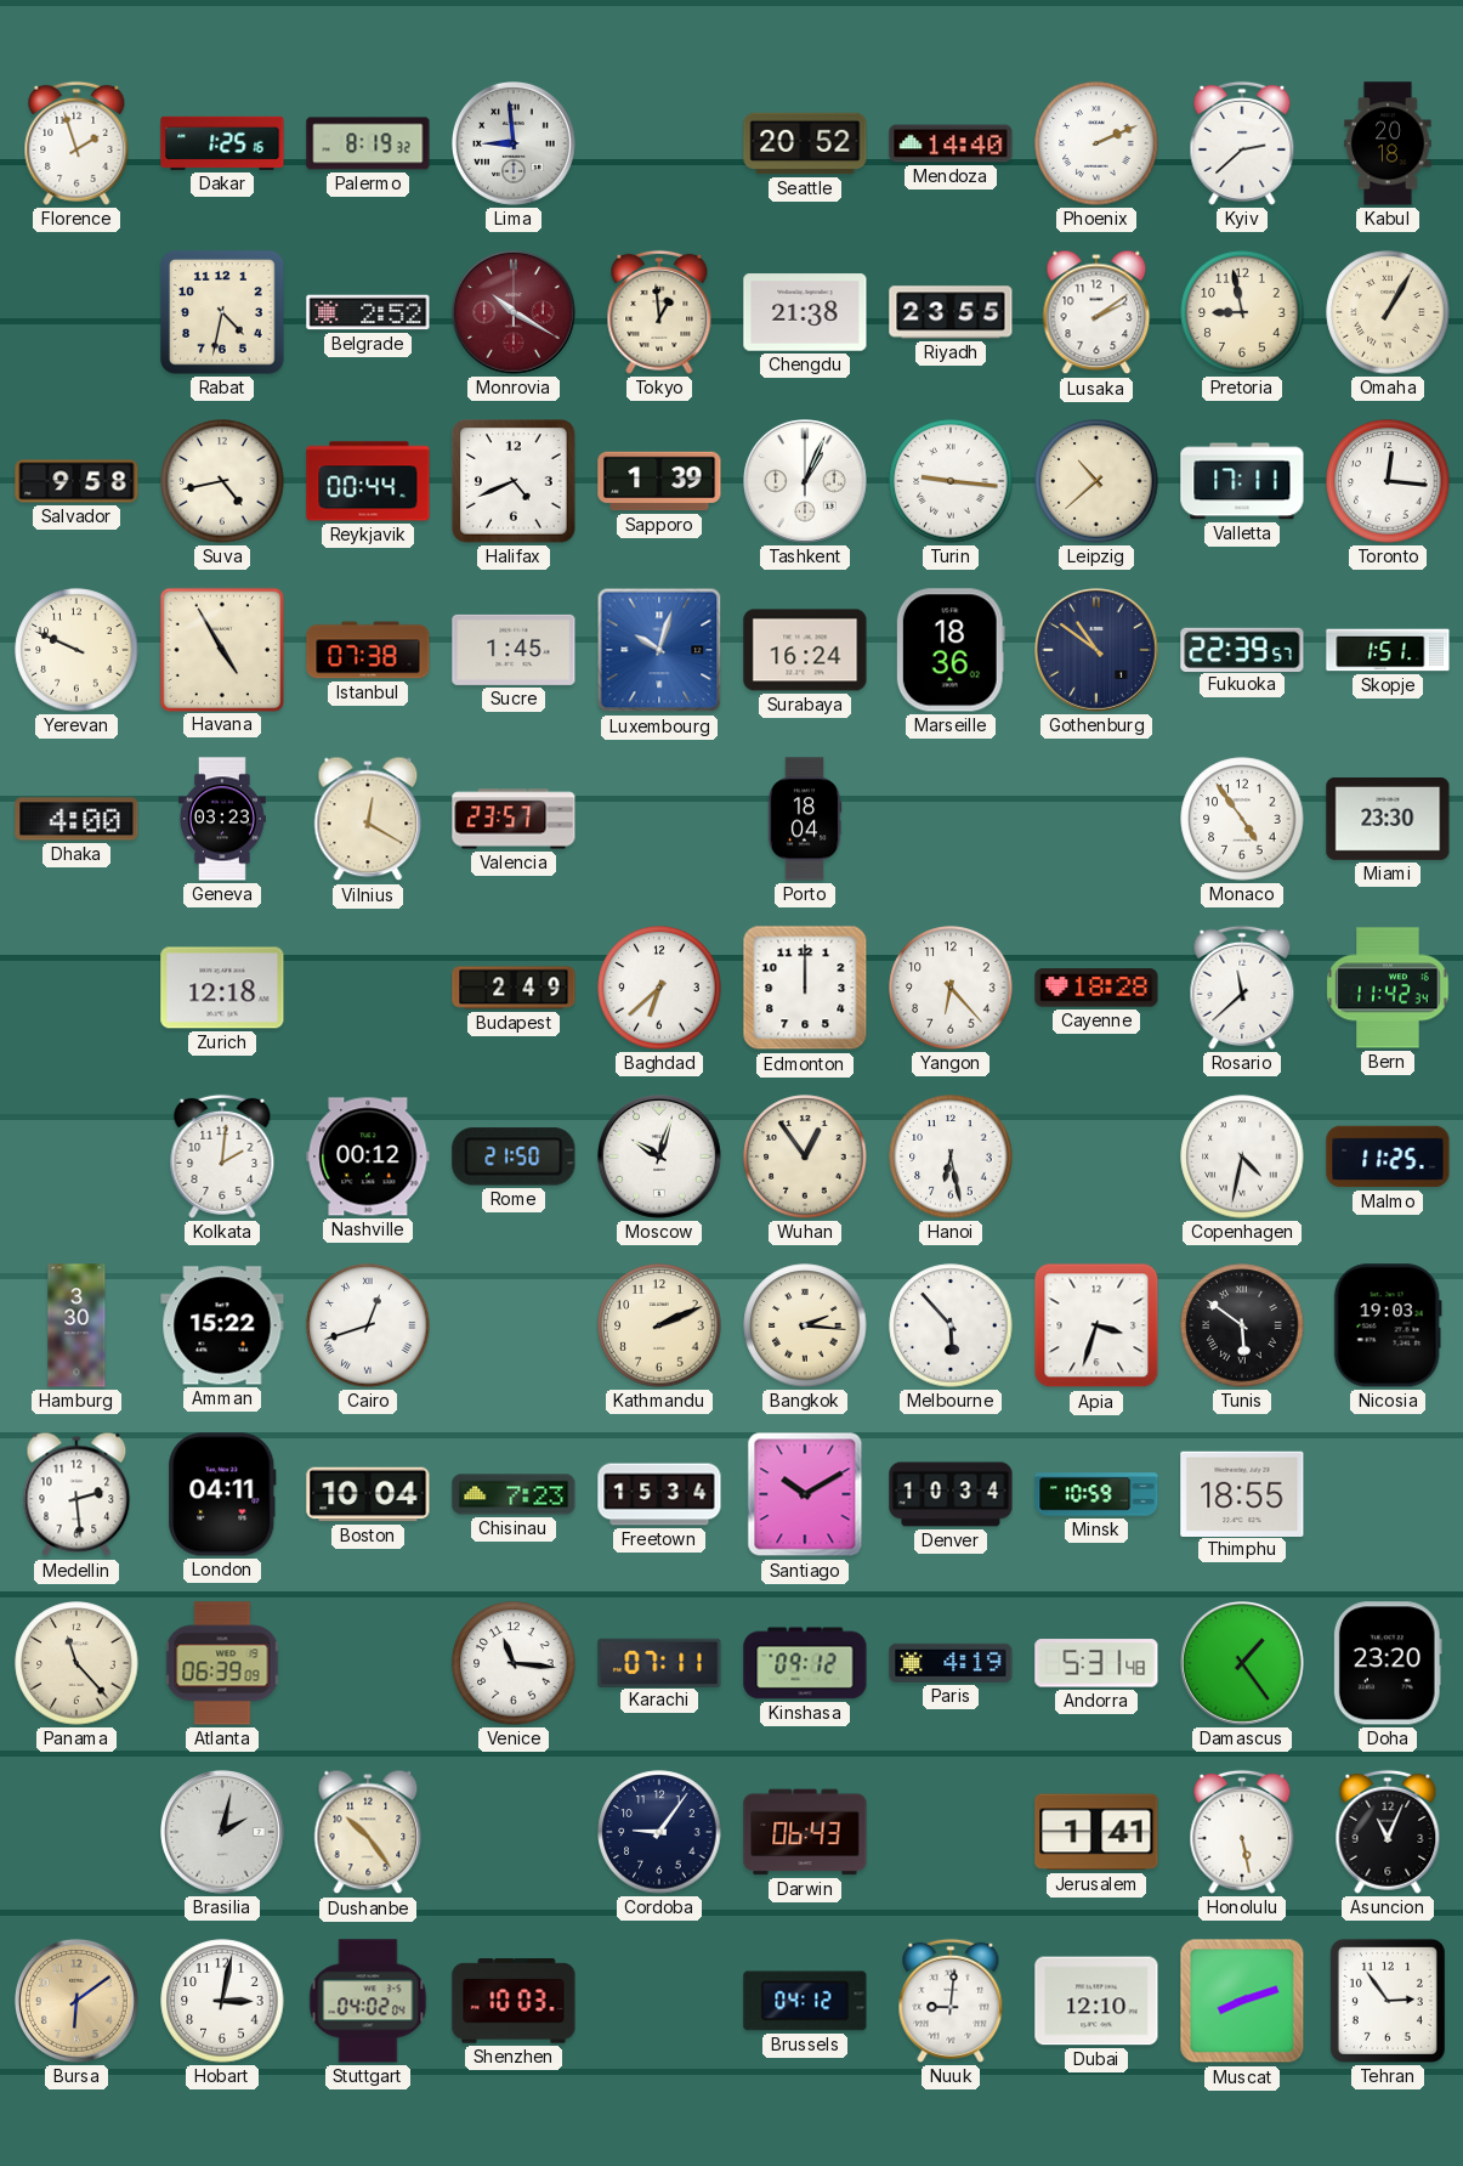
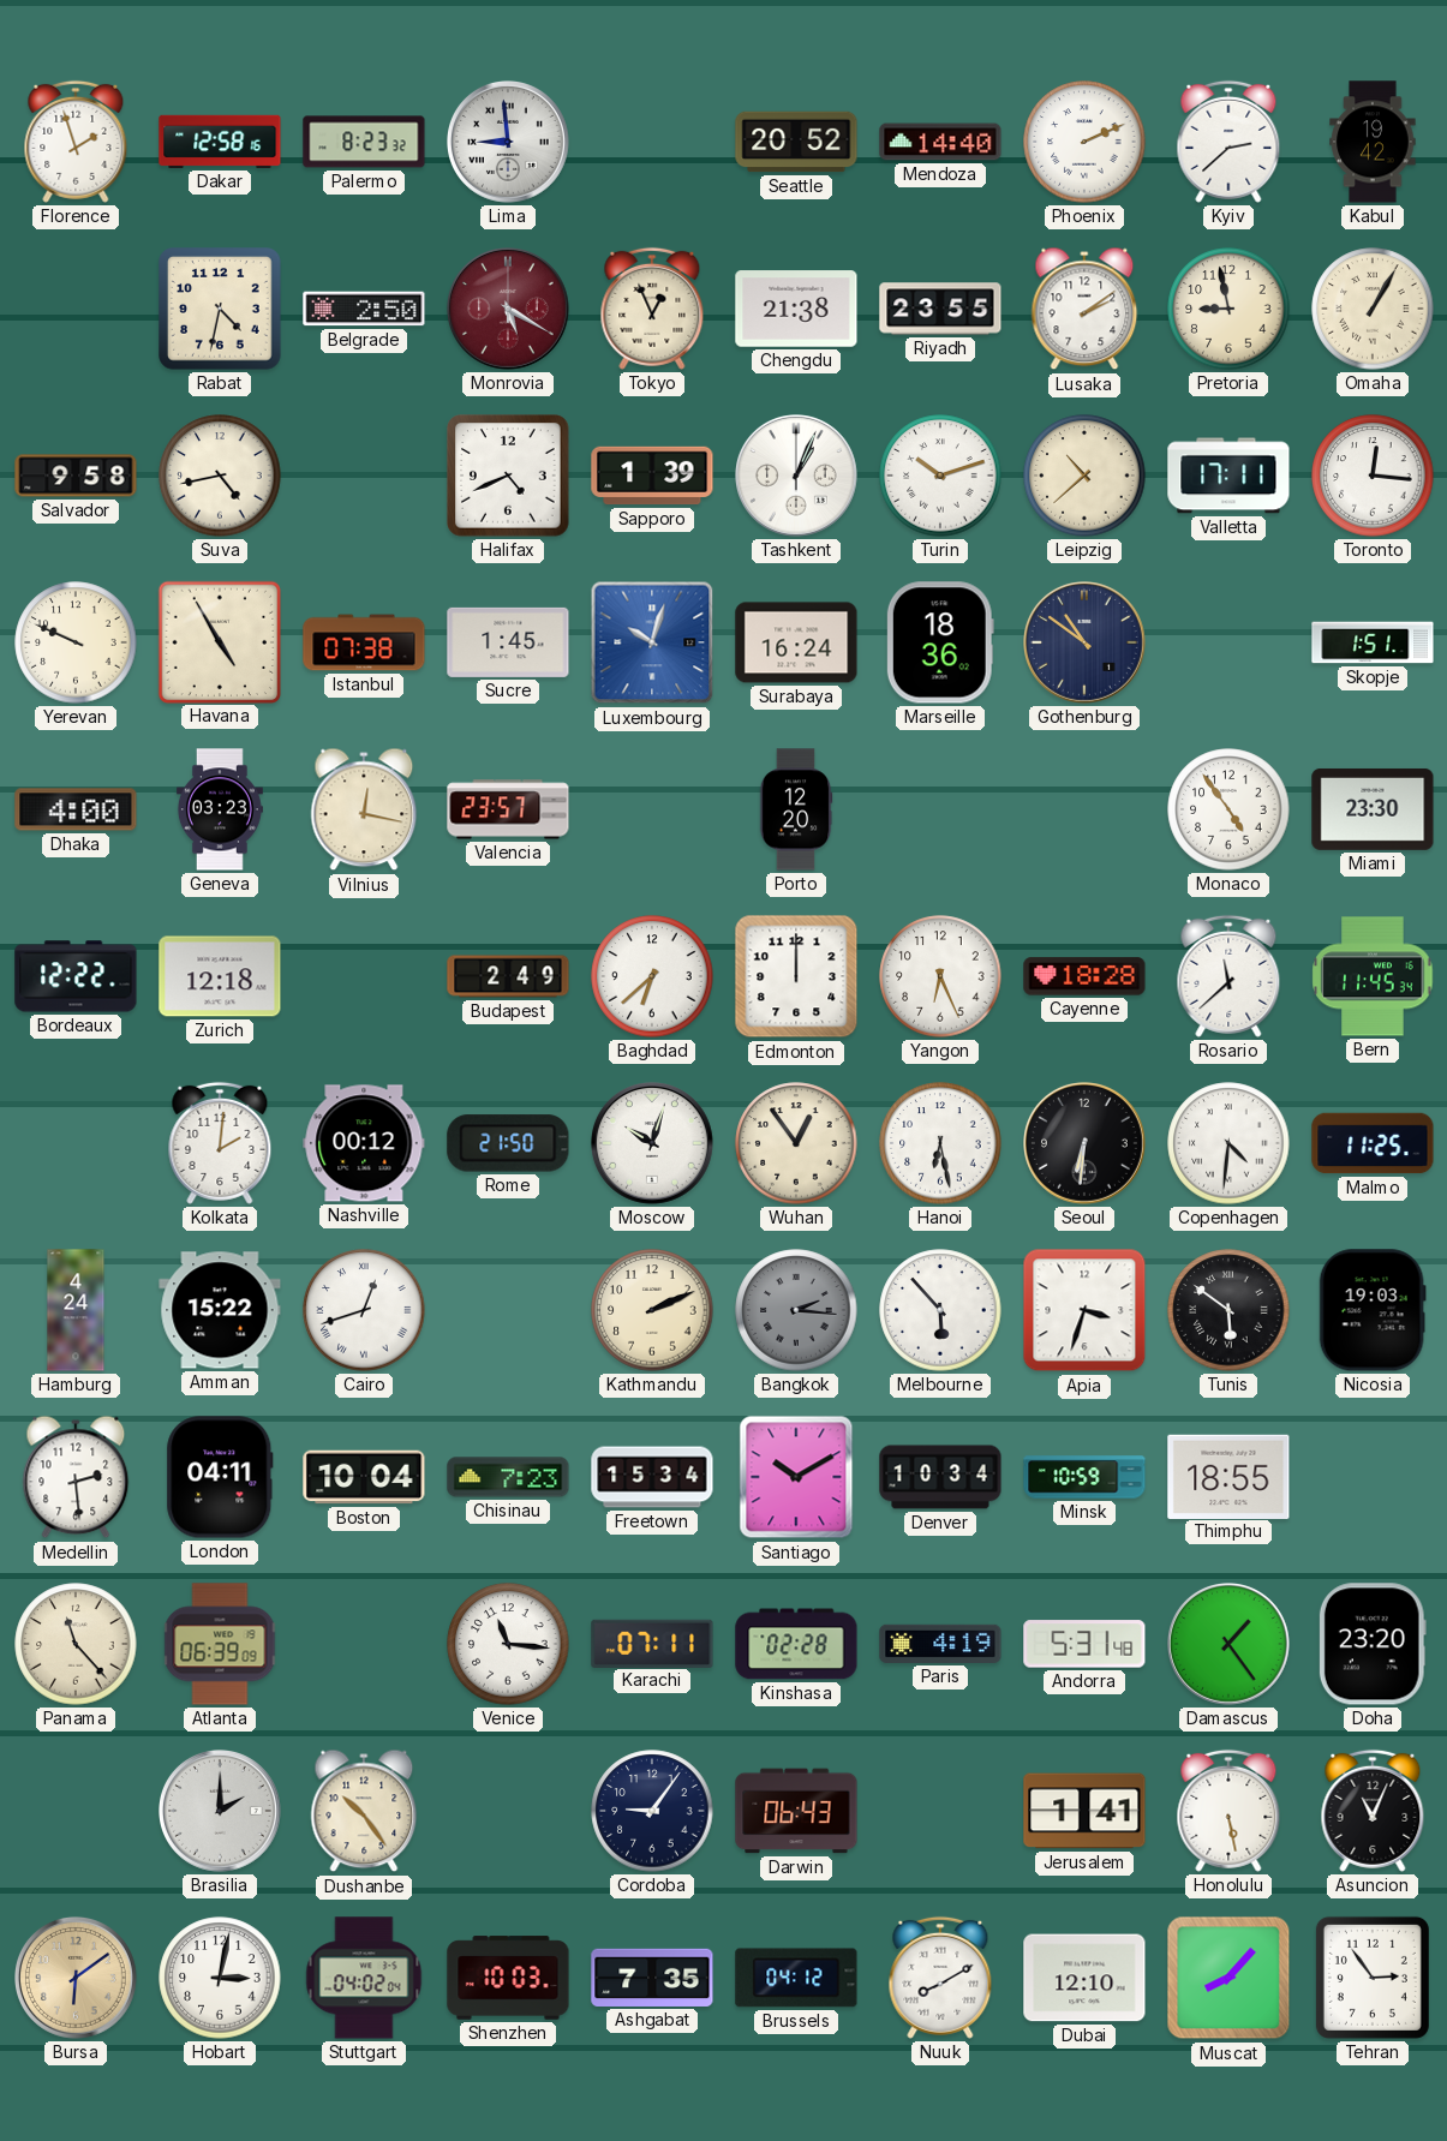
Dakar: 1:25 -> 12:58
Palermo: 8:19 -> 8:23
Kabul: 20:18 -> 19:42
Belgrade: 2:52 -> 2:50
Monrovia: 10:20 -> 5:20
Tokyo: 12:59 -> 12:56
Reykjavik: 00:44 -> none
Turin: 9:16 -> 10:12
Fukuoka: 22:39 -> none
Vilnius: 12:20 -> 12:17
Porto: 18:04 -> 12:20
Bordeaux: none -> 12:22
Yangon: 6:23 -> 6:26
Bern: 11:42 -> 11:45
Seoul: none -> 6:31
Copenhagen: 4:32 -> 4:31
Hamburg: 3:30 -> 4:24
Bangkok dial: cream -> grey
Kinshasa: 09:12 -> 02:28
Brasilia: 2:02 -> 2:00
Ashgabat: none -> 7:35
Nuuk: 9:01 -> 8:10
Muscat: 8:12 -> 8:07
